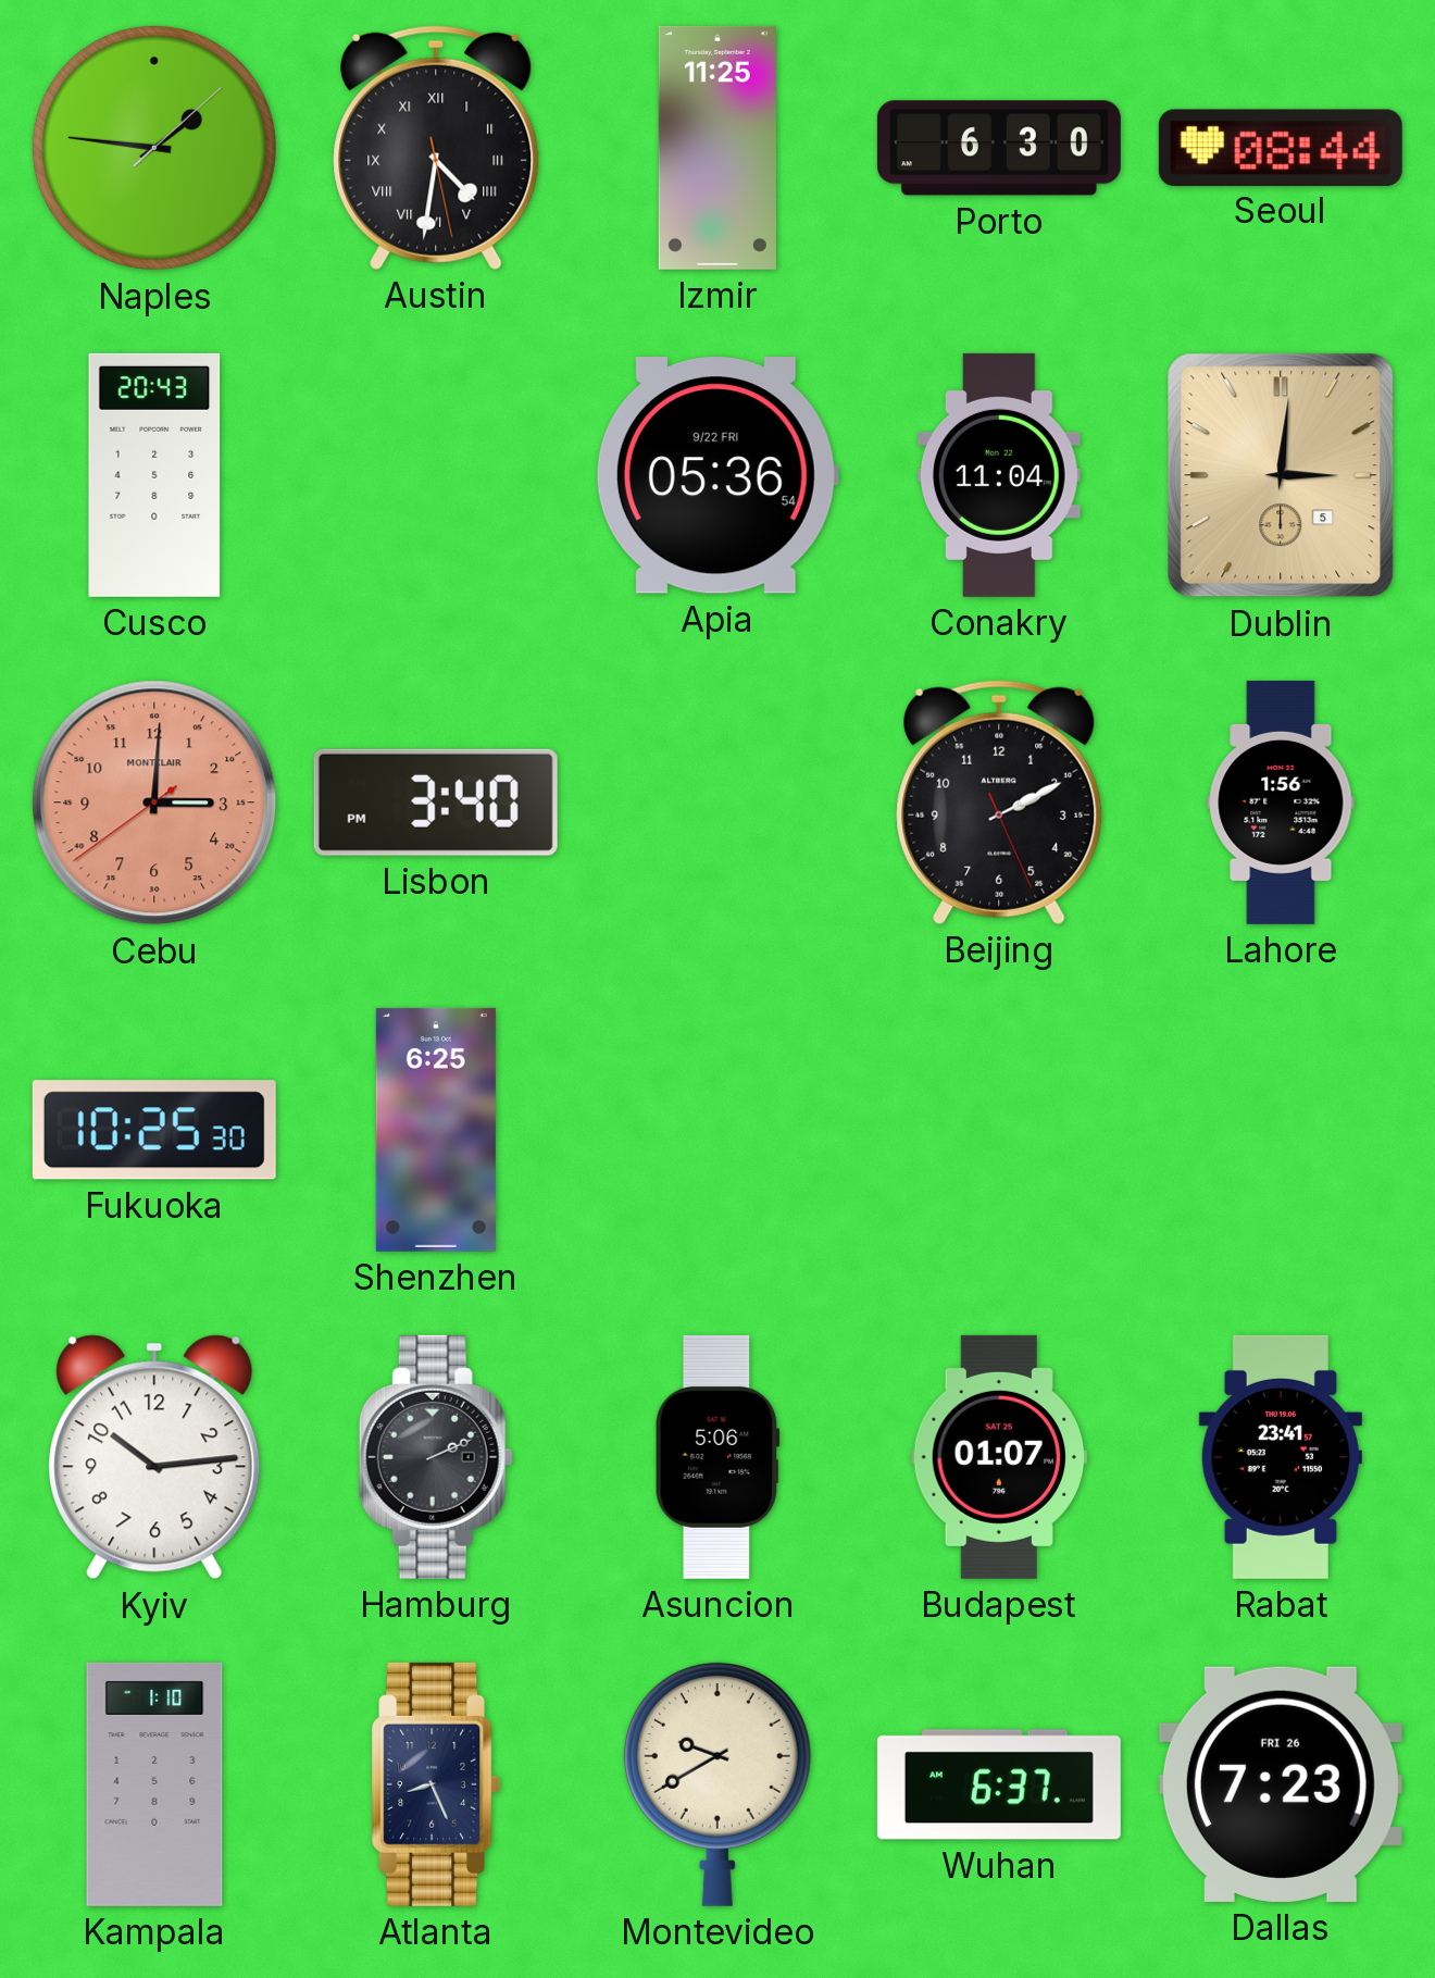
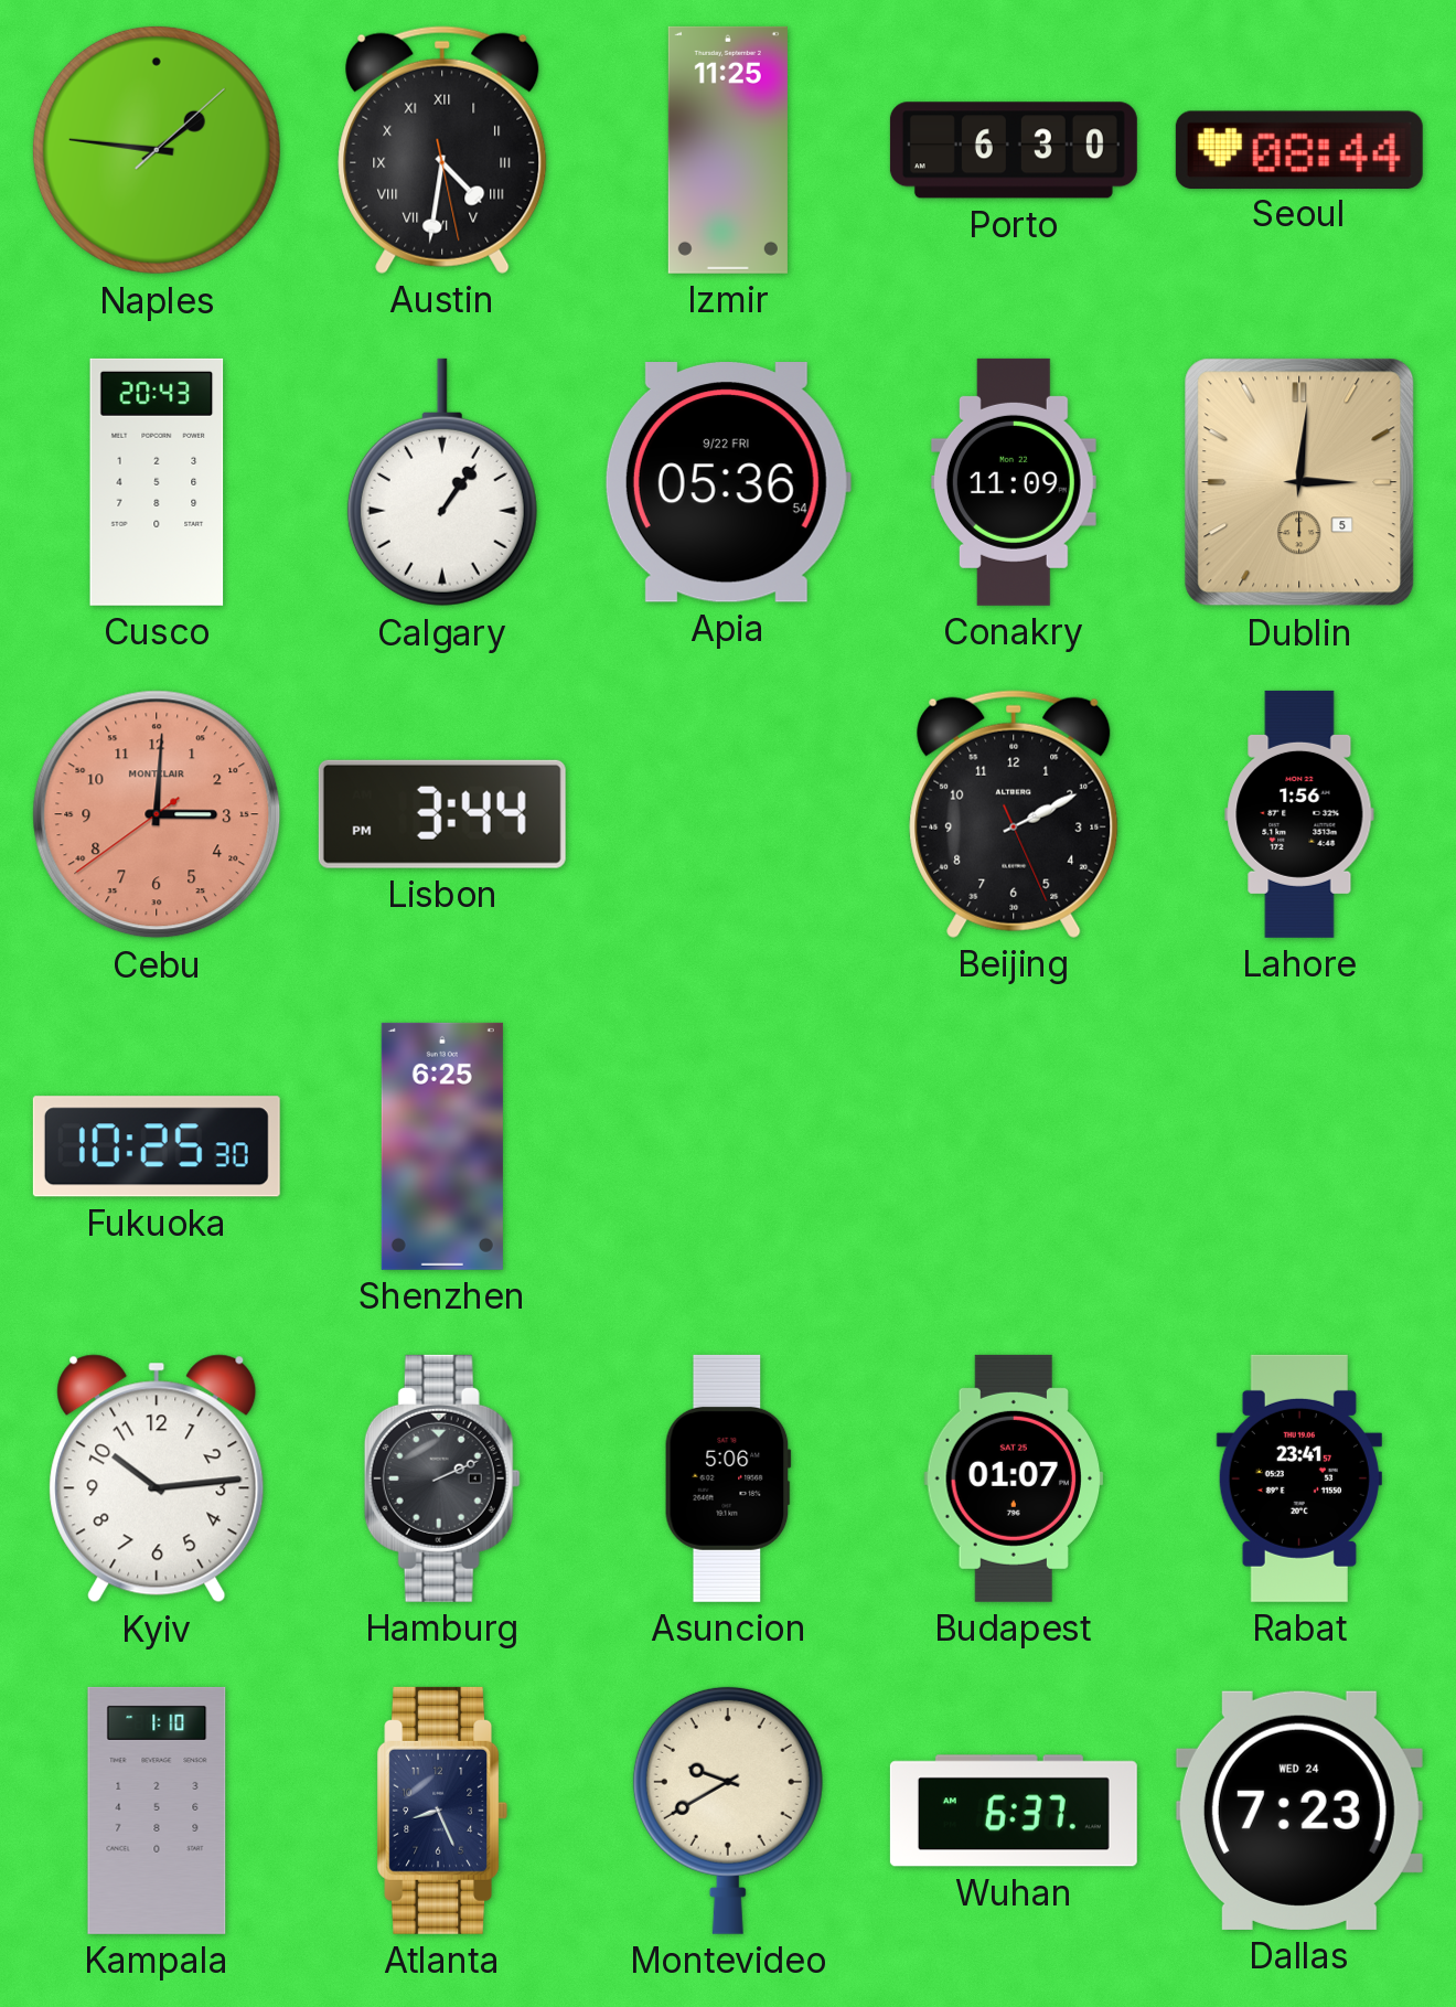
Calgary: none -> 1:06
Conakry: 11:04 -> 11:09
Lisbon: 3:40 -> 3:44
Dallas date: FRI 26 -> WED 24
